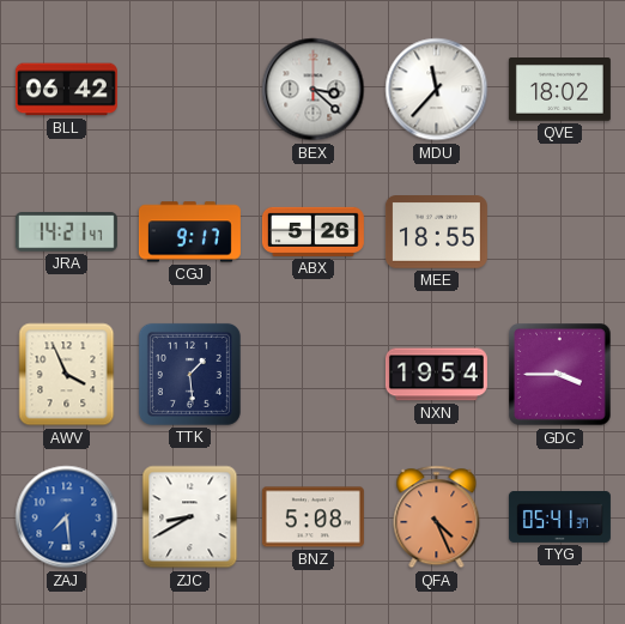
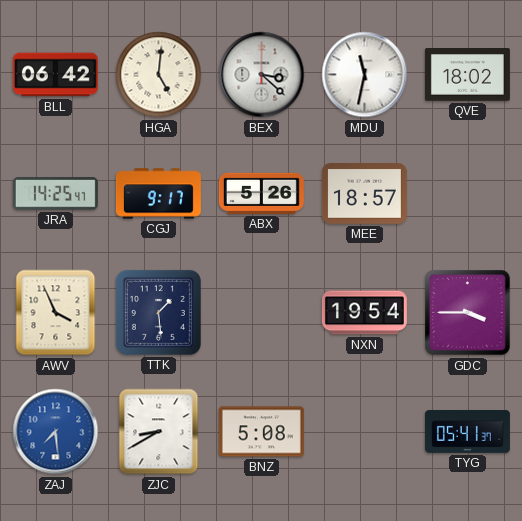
HGA: none -> 5:01
MDU: 11:37 -> 11:32
JRA: 14:21 -> 14:25
MEE: 18:55 -> 18:57
QFA: 4:26 -> none
